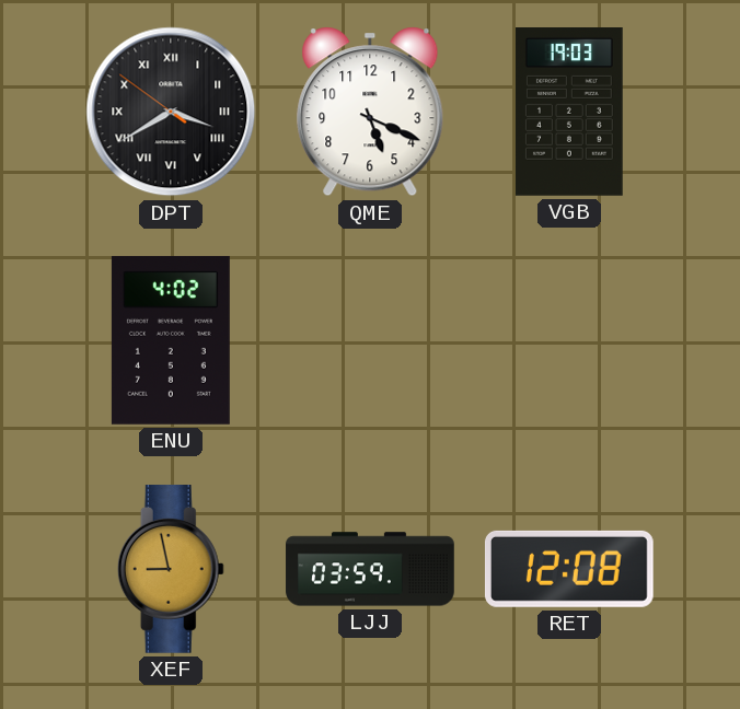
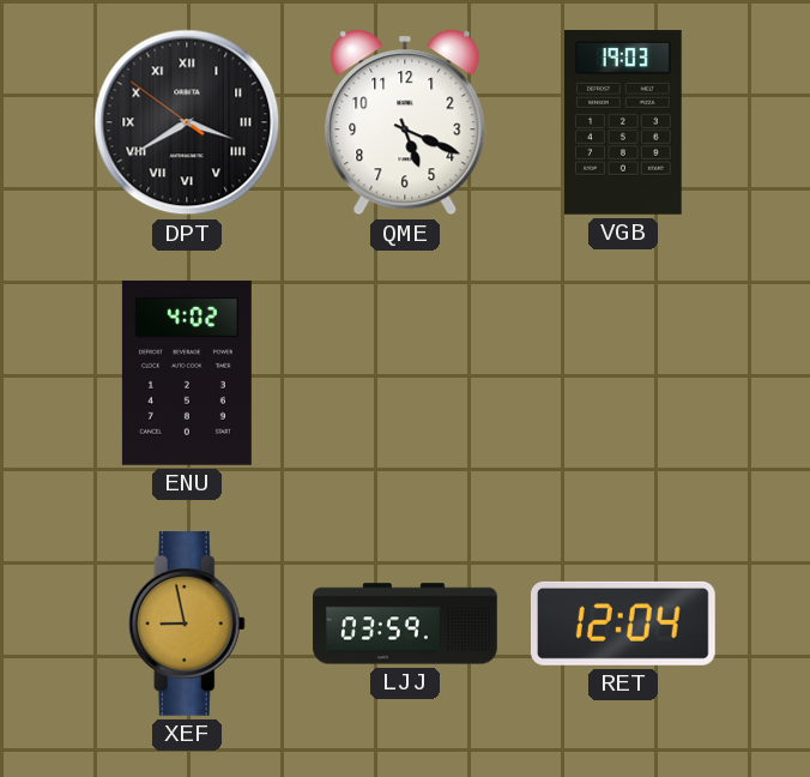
RET: 12:08 -> 12:04
